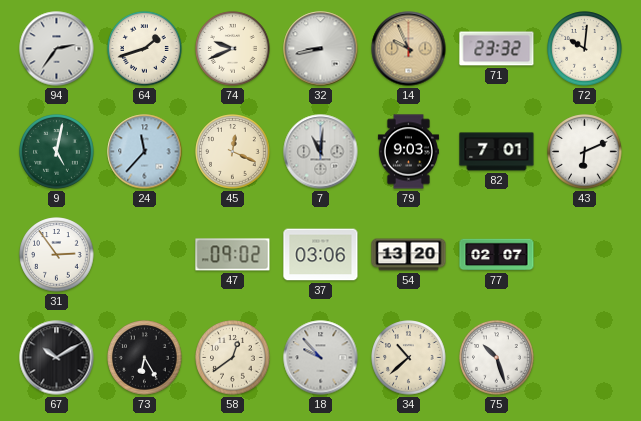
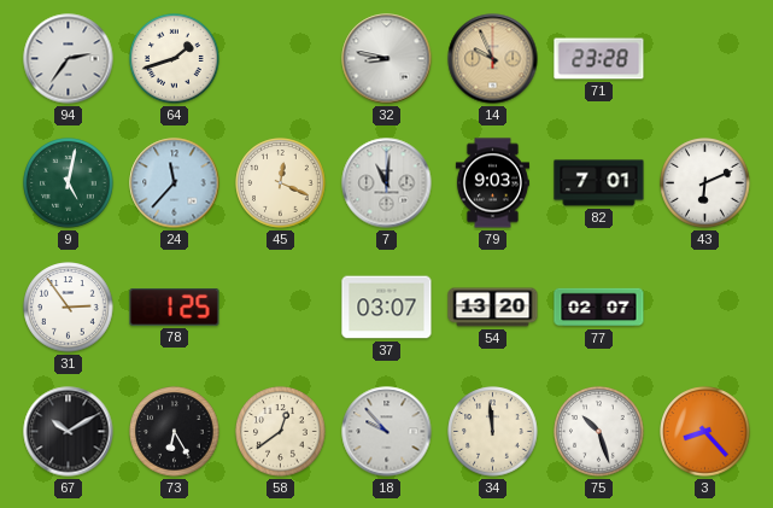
74: 9:41 -> none
32: 8:43 -> 8:47
71: 23:32 -> 23:28
72: 10:01 -> none
78: none -> 1:25
47: 09:02 -> none
37: 03:06 -> 03:07
34: 10:38 -> 11:59
3: none -> 8:23
